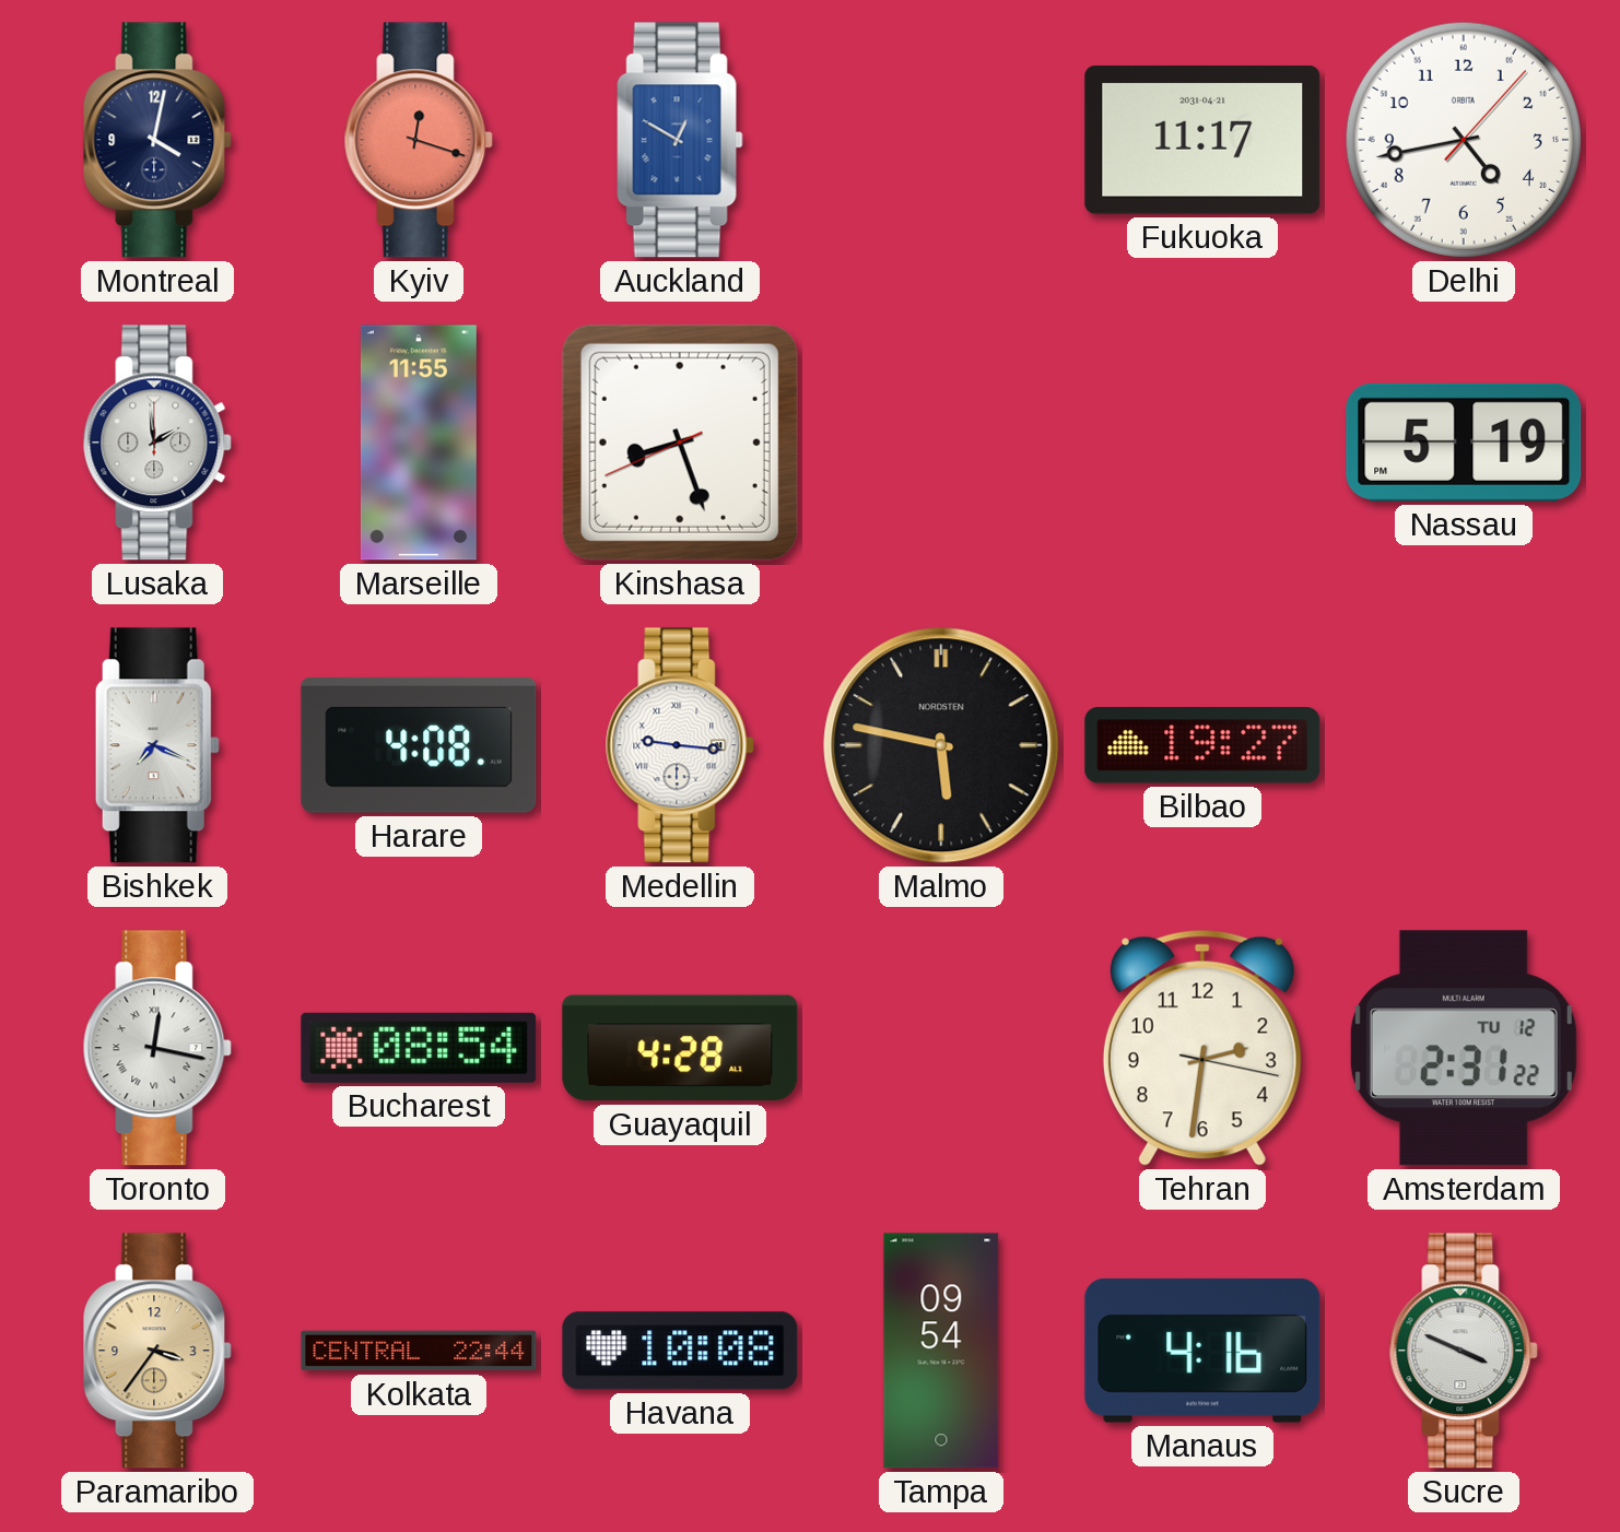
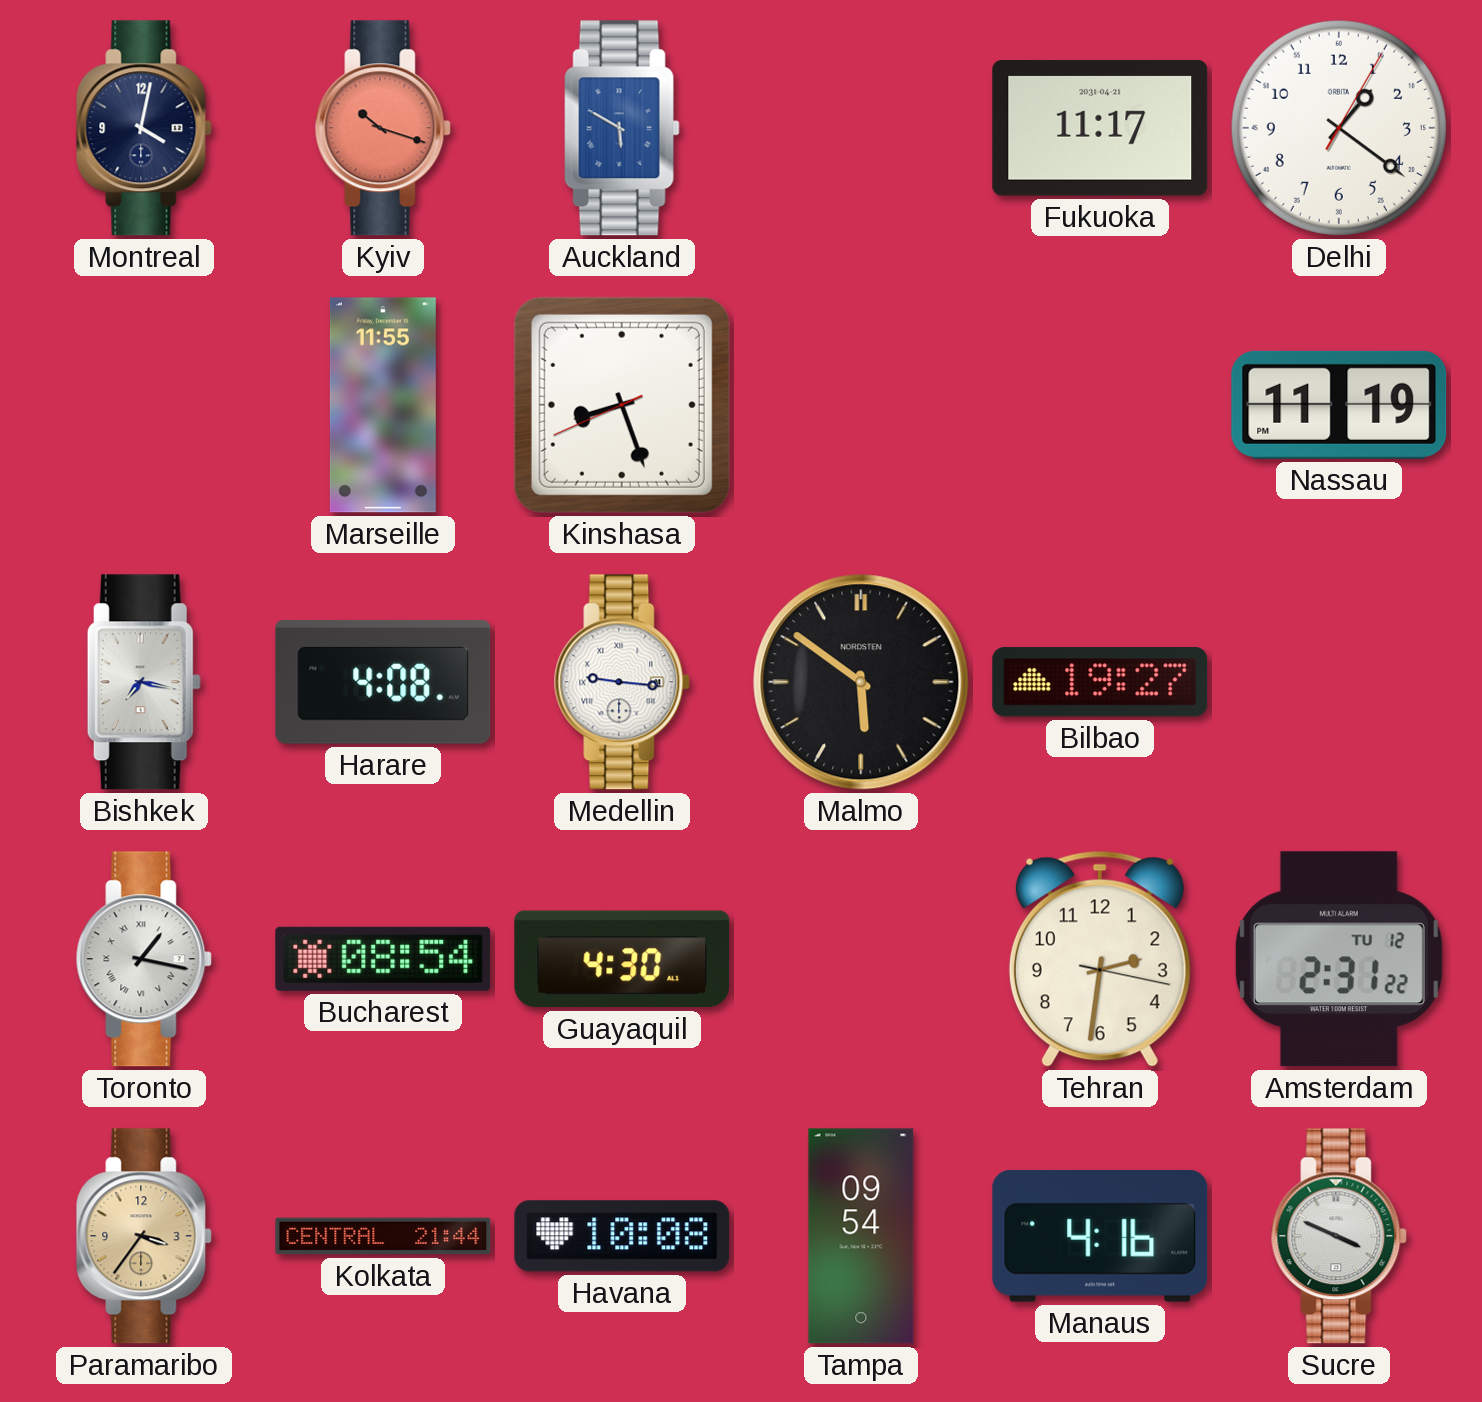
Kyiv: 12:18 -> 10:18
Auckland: 12:50 -> 5:50
Delhi: 4:43 -> 1:21
Lusaka: 1:59 -> none
Nassau: 5:19 -> 11:19
Bishkek: 7:19 -> 7:17
Malmo: 5:47 -> 5:51
Toronto: 12:17 -> 1:17
Guayaquil: 4:28 -> 4:30
Kolkata: 22:44 -> 21:44
